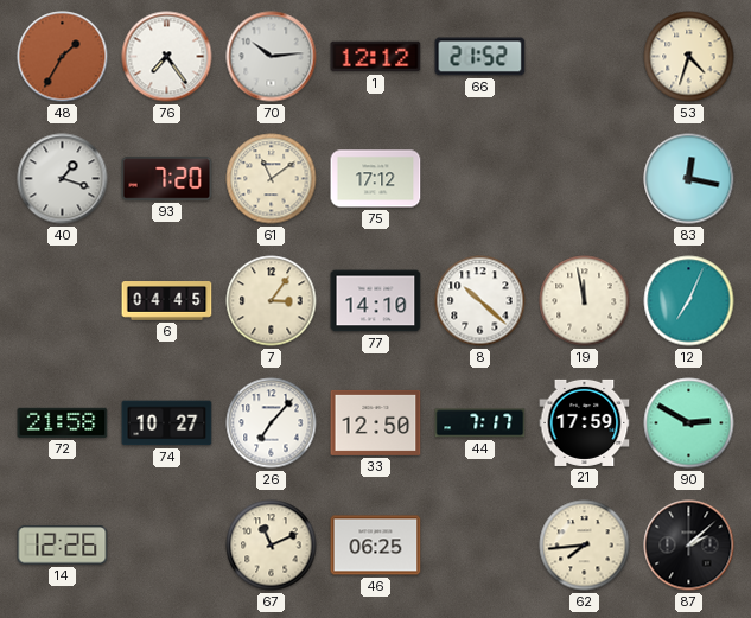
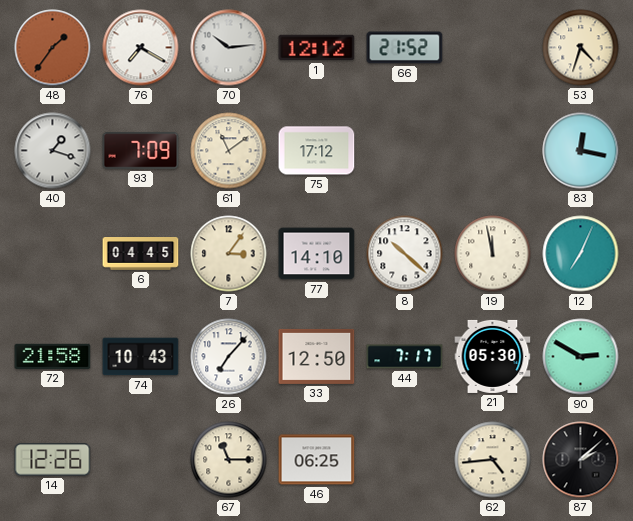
48: 1:35 -> 1:36
76: 7:24 -> 7:20
93: 7:20 -> 7:09
74: 10:27 -> 10:43
21: 17:59 -> 05:30
67: 11:11 -> 11:15
62: 7:44 -> 4:44
